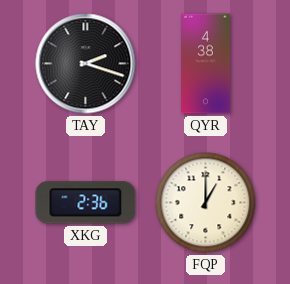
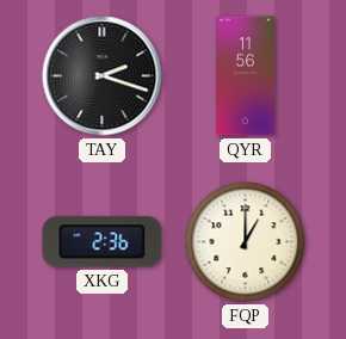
QYR: 4:38 -> 11:56
